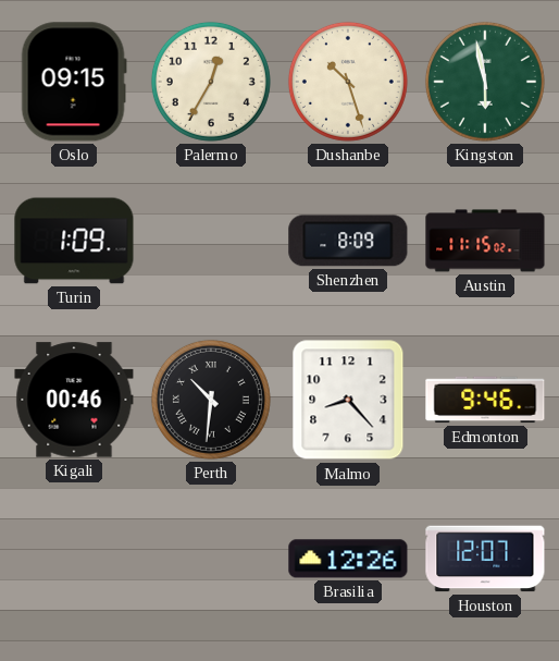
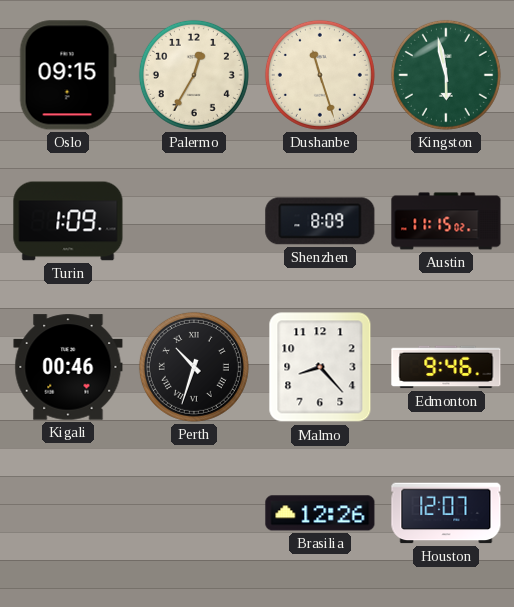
Dushanbe: 10:27 -> 11:27
Perth: 10:31 -> 10:33
